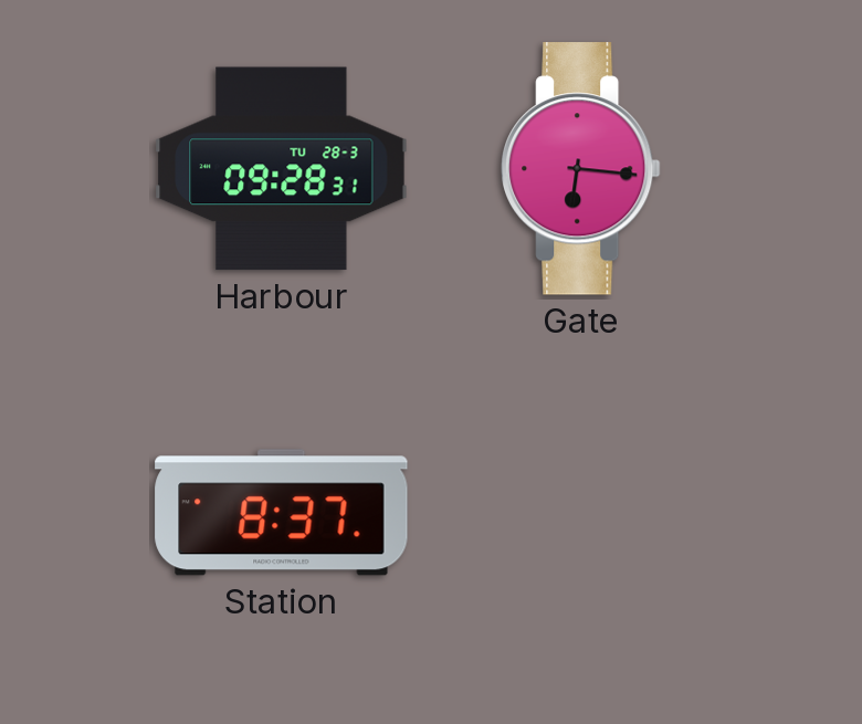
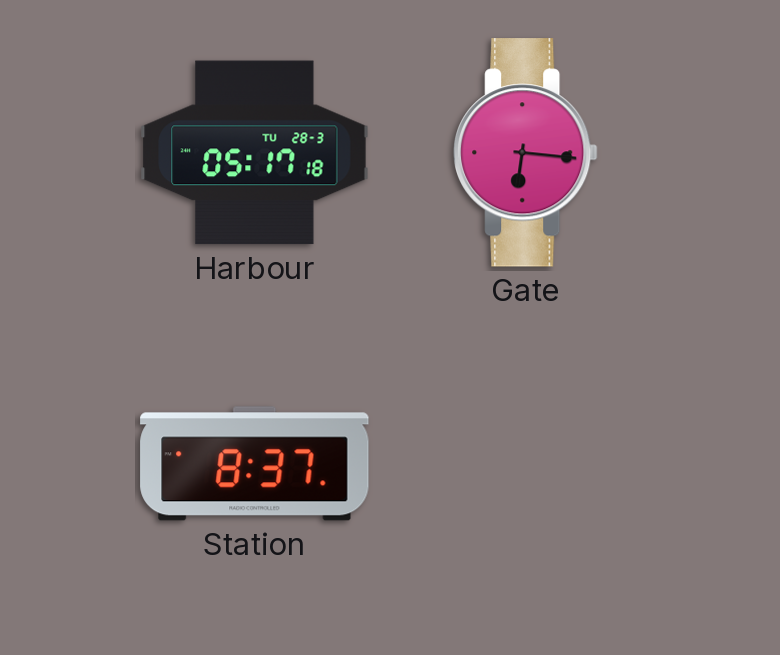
Harbour: 09:28 -> 05:17
